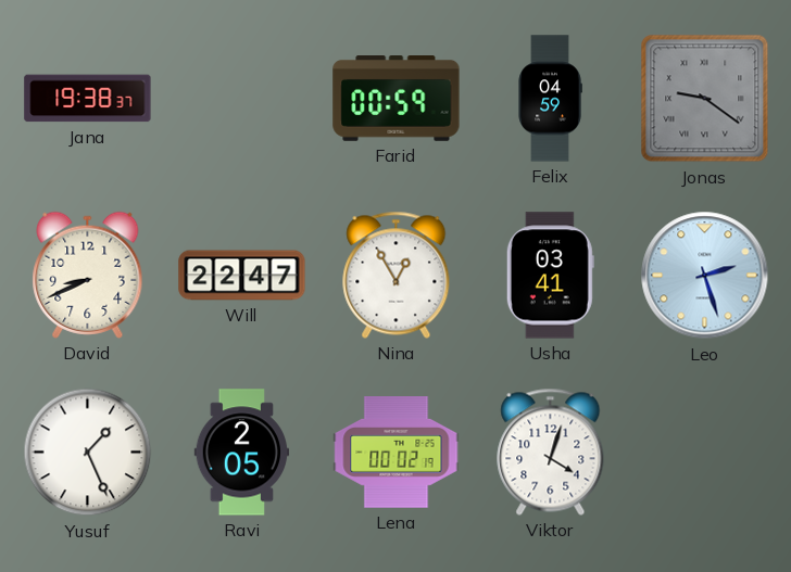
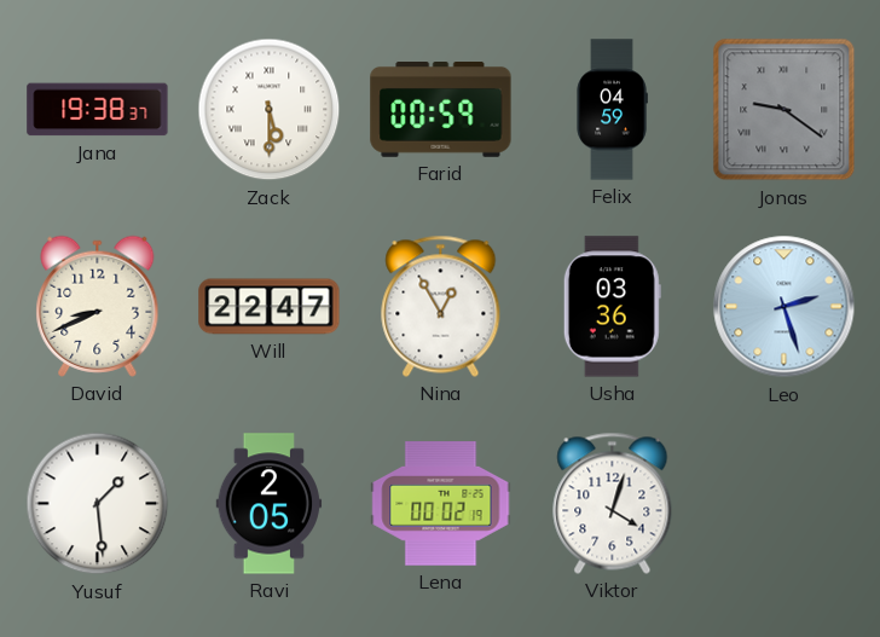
Zack: none -> 5:30
Usha: 03:41 -> 03:36
Yusuf: 1:26 -> 1:29
